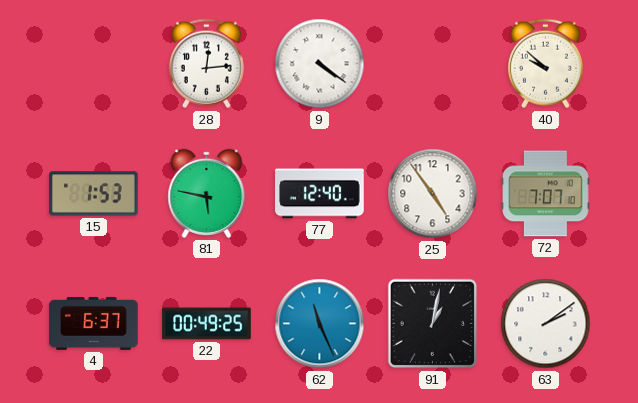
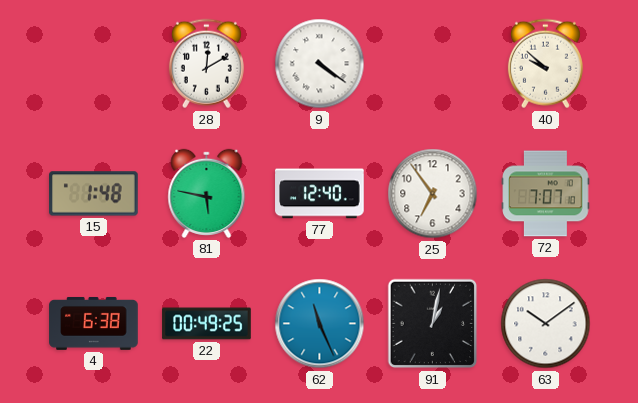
28: 12:14 -> 12:10
15: 1:53 -> 1:48
25: 4:54 -> 6:54
4: 6:37 -> 6:38
63: 2:09 -> 10:09
